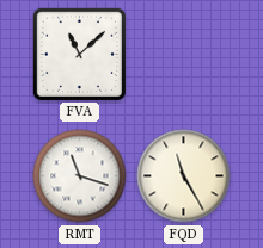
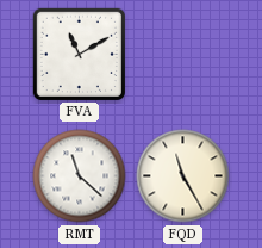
FVA: 11:08 -> 11:10
RMT: 11:18 -> 11:22
